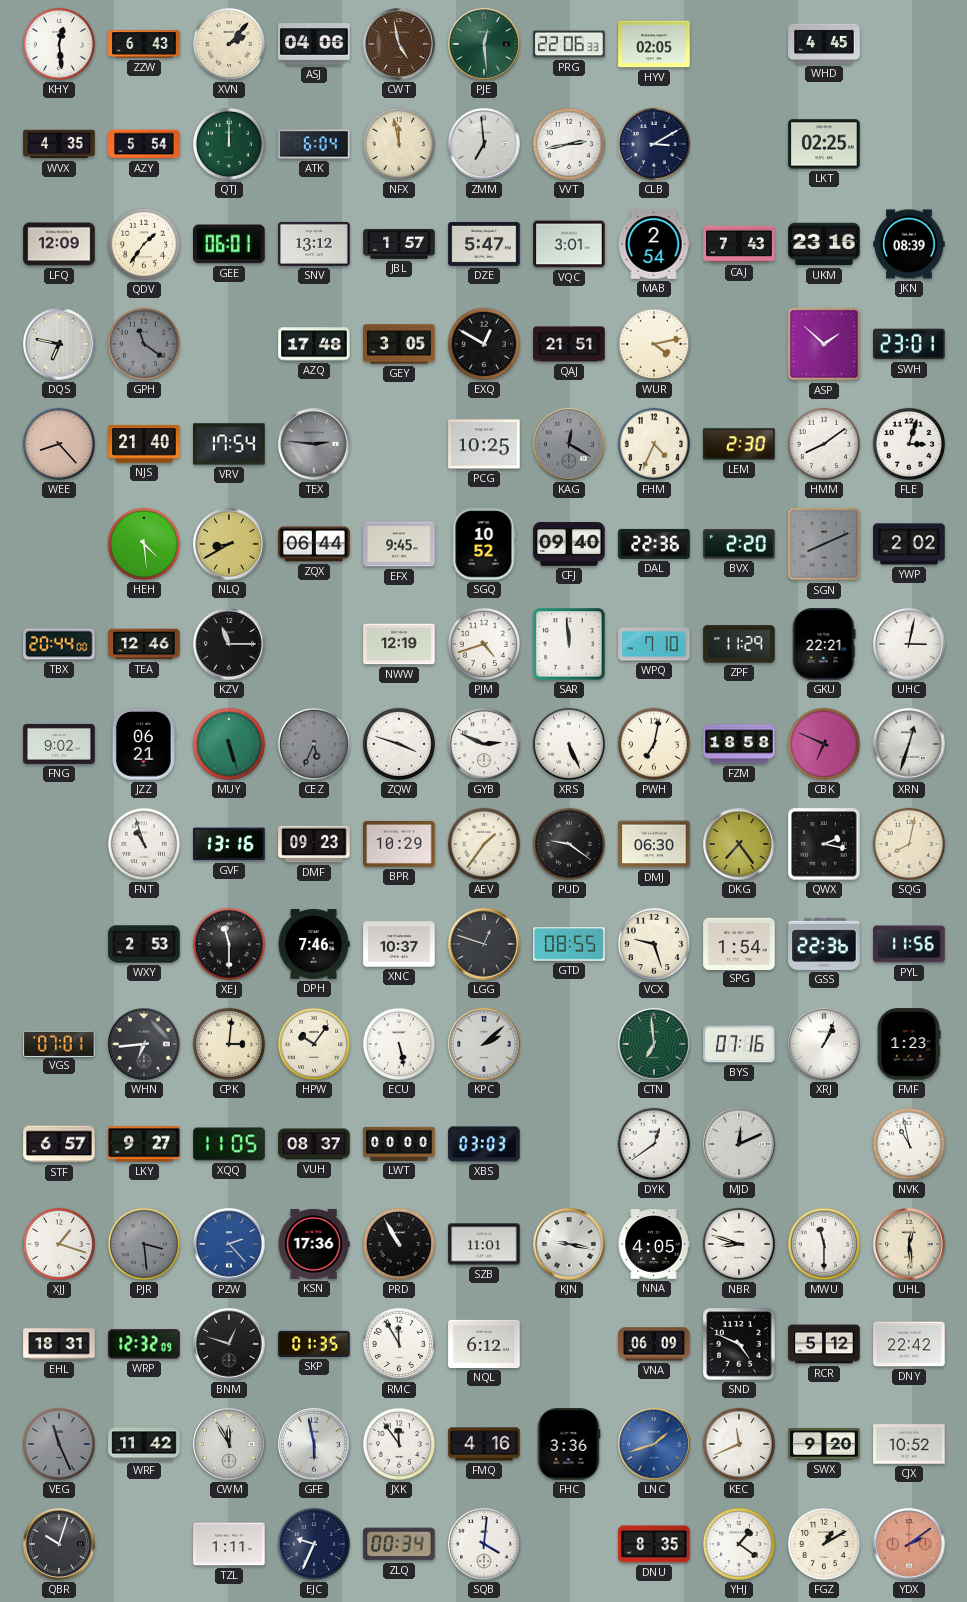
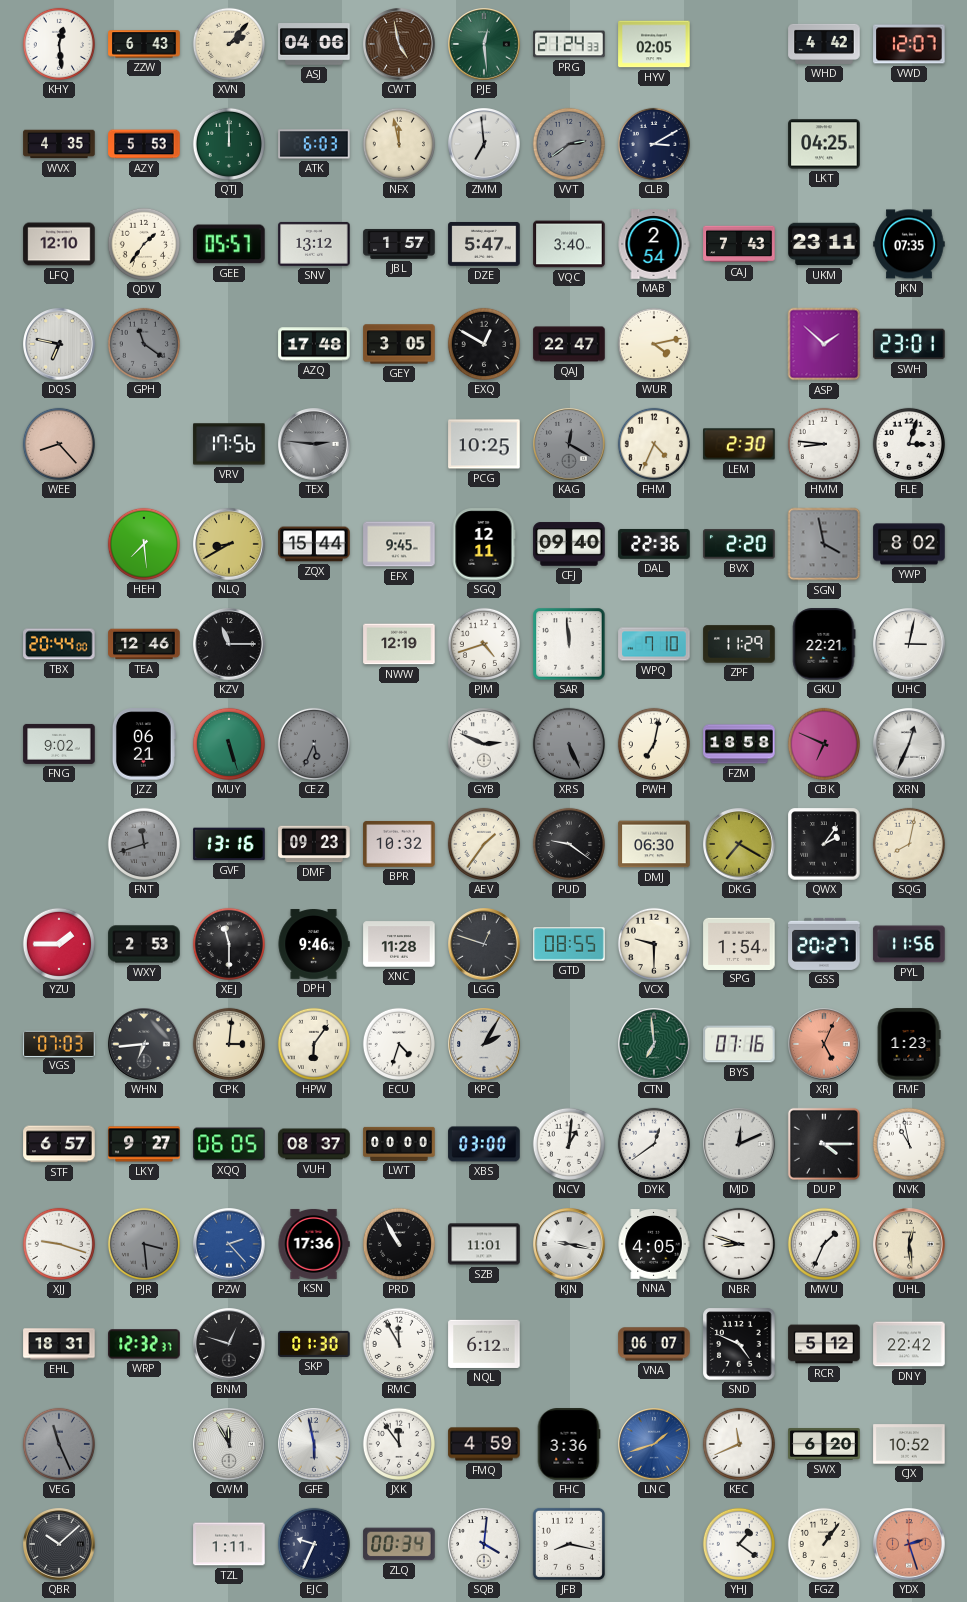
PRG: 22:06 -> 21:24
WHD: 4:45 -> 4:42
VWD: none -> 12:07
AZY: 5:54 -> 5:53
ATK: 6:04 -> 6:03
VVT: 2:43 -> 2:39
VVT dial: white -> grey
LKT: 02:25 -> 04:25
LFQ: 12:09 -> 12:10
GEE: 06:01 -> 05:57
VQC: 3:01 -> 3:40
UKM: 23:16 -> 23:11
JKN: 08:39 -> 07:35
QAJ: 21:51 -> 22:47
NJS: 21:40 -> none
VRV: 17:54 -> 17:56
HMM: 8:09 -> 8:46
HEH: 4:29 -> 7:29
ZQX: 06:44 -> 15:44
SGQ: 10:52 -> 12:11
SGN: 8:11 -> 3:58
YWP: 2:02 -> 8:02
ZQW: 3:48 -> none
XRS dial: white -> grey
XRN: 12:33 -> 12:34
FNT: 10:57 -> 11:42
FNT dial: white -> grey
BPR: 10:29 -> 10:32
DKG: 7:24 -> 7:20
QWX: 2:17 -> 2:06
YZU: none -> 1:45
DPH: 7:46 -> 9:46
XNC: 10:37 -> 11:28
VCX: 9:27 -> 9:30
GSS: 22:36 -> 20:27
VGS: 07:01 -> 07:03
HPW: 10:06 -> 6:06
ECU: 5:28 -> 4:33
KPC: 2:08 -> 2:05
XRJ: 1:04 -> 5:04
XRJ dial: white -> salmon
XQQ: 11:05 -> 06:05
XBS: 03:03 -> 03:00
NCV: none -> 1:01
DUP: none -> 4:15
XJJ: 1:18 -> 9:18
MWU: 11:30 -> 1:34
WRP: 12:32:09 -> 12:32:37
SKP: 01:35 -> 01:30
VNA: 06:09 -> 06:07
WRF: 11:42 -> none
FMQ: 4:16 -> 4:59
SWX: 9:20 -> 6:20
QBR: 10:03 -> 10:08
JFB: none -> 8:17
DNU: 8:35 -> none
FGZ: 1:10 -> 1:06
YDX: 2:09 -> 2:27
